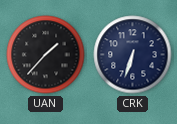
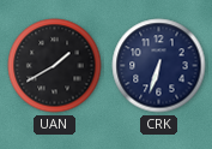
UAN: 1:37 -> 1:40
